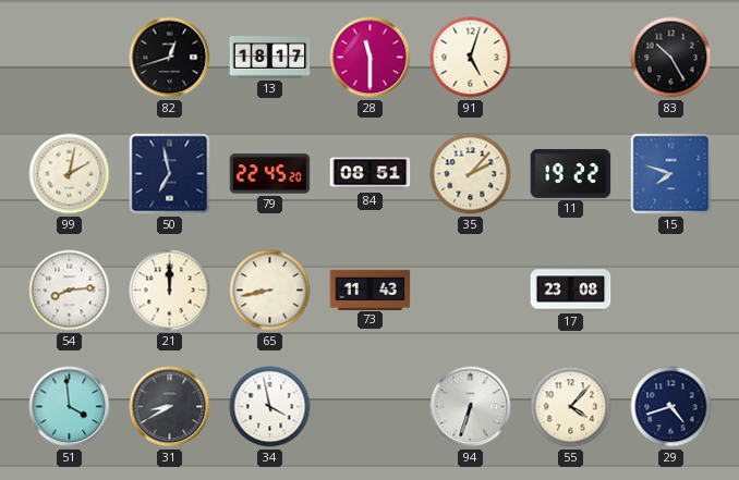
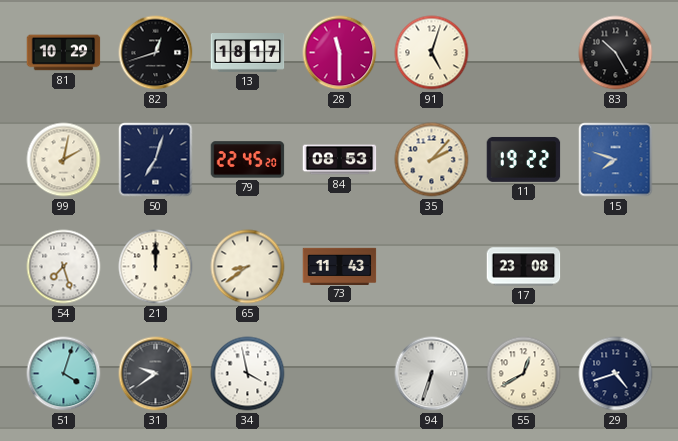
81: none -> 10:29
50: 6:58 -> 7:03
84: 08:51 -> 08:53
54: 8:14 -> 7:27
65: 8:43 -> 8:39
51: 3:59 -> 4:03
31: 8:40 -> 9:39
55: 4:07 -> 12:40
